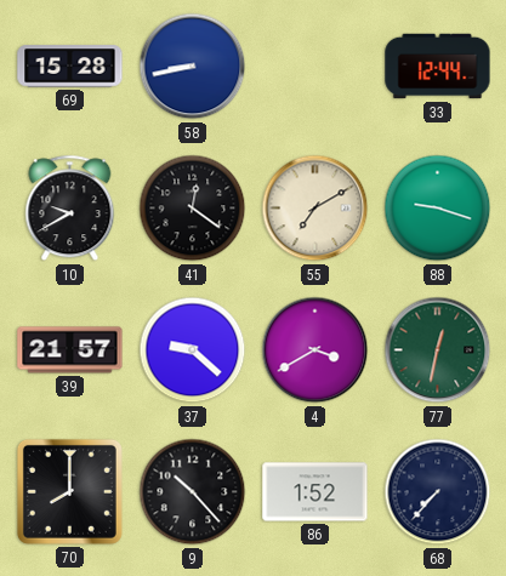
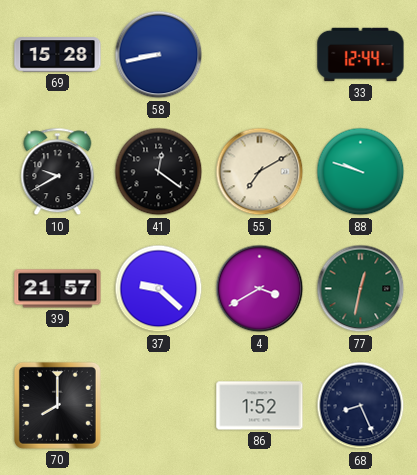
88: 9:18 -> 9:48
9: 10:23 -> none
68: 7:37 -> 8:26
